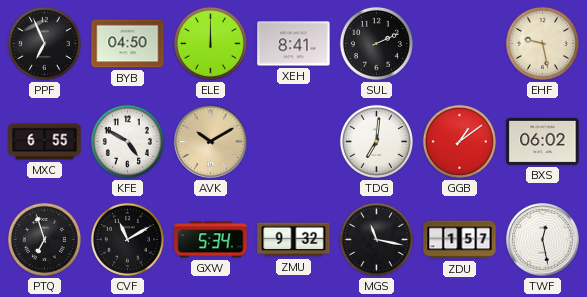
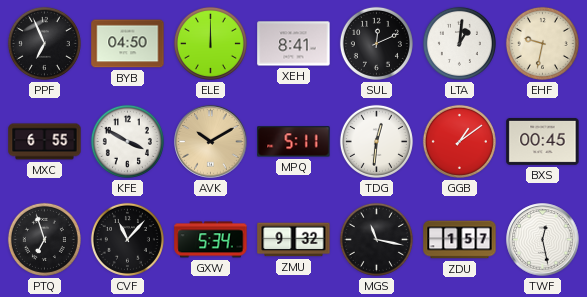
SUL: 2:11 -> 12:11
LTA: none -> 1:01
EHF: 9:28 -> 9:32
KFE: 4:50 -> 3:50
MPQ: none -> 5:11
TDG: 7:01 -> 12:31
BXS: 06:02 -> 00:45
CVF: 11:10 -> 11:07
